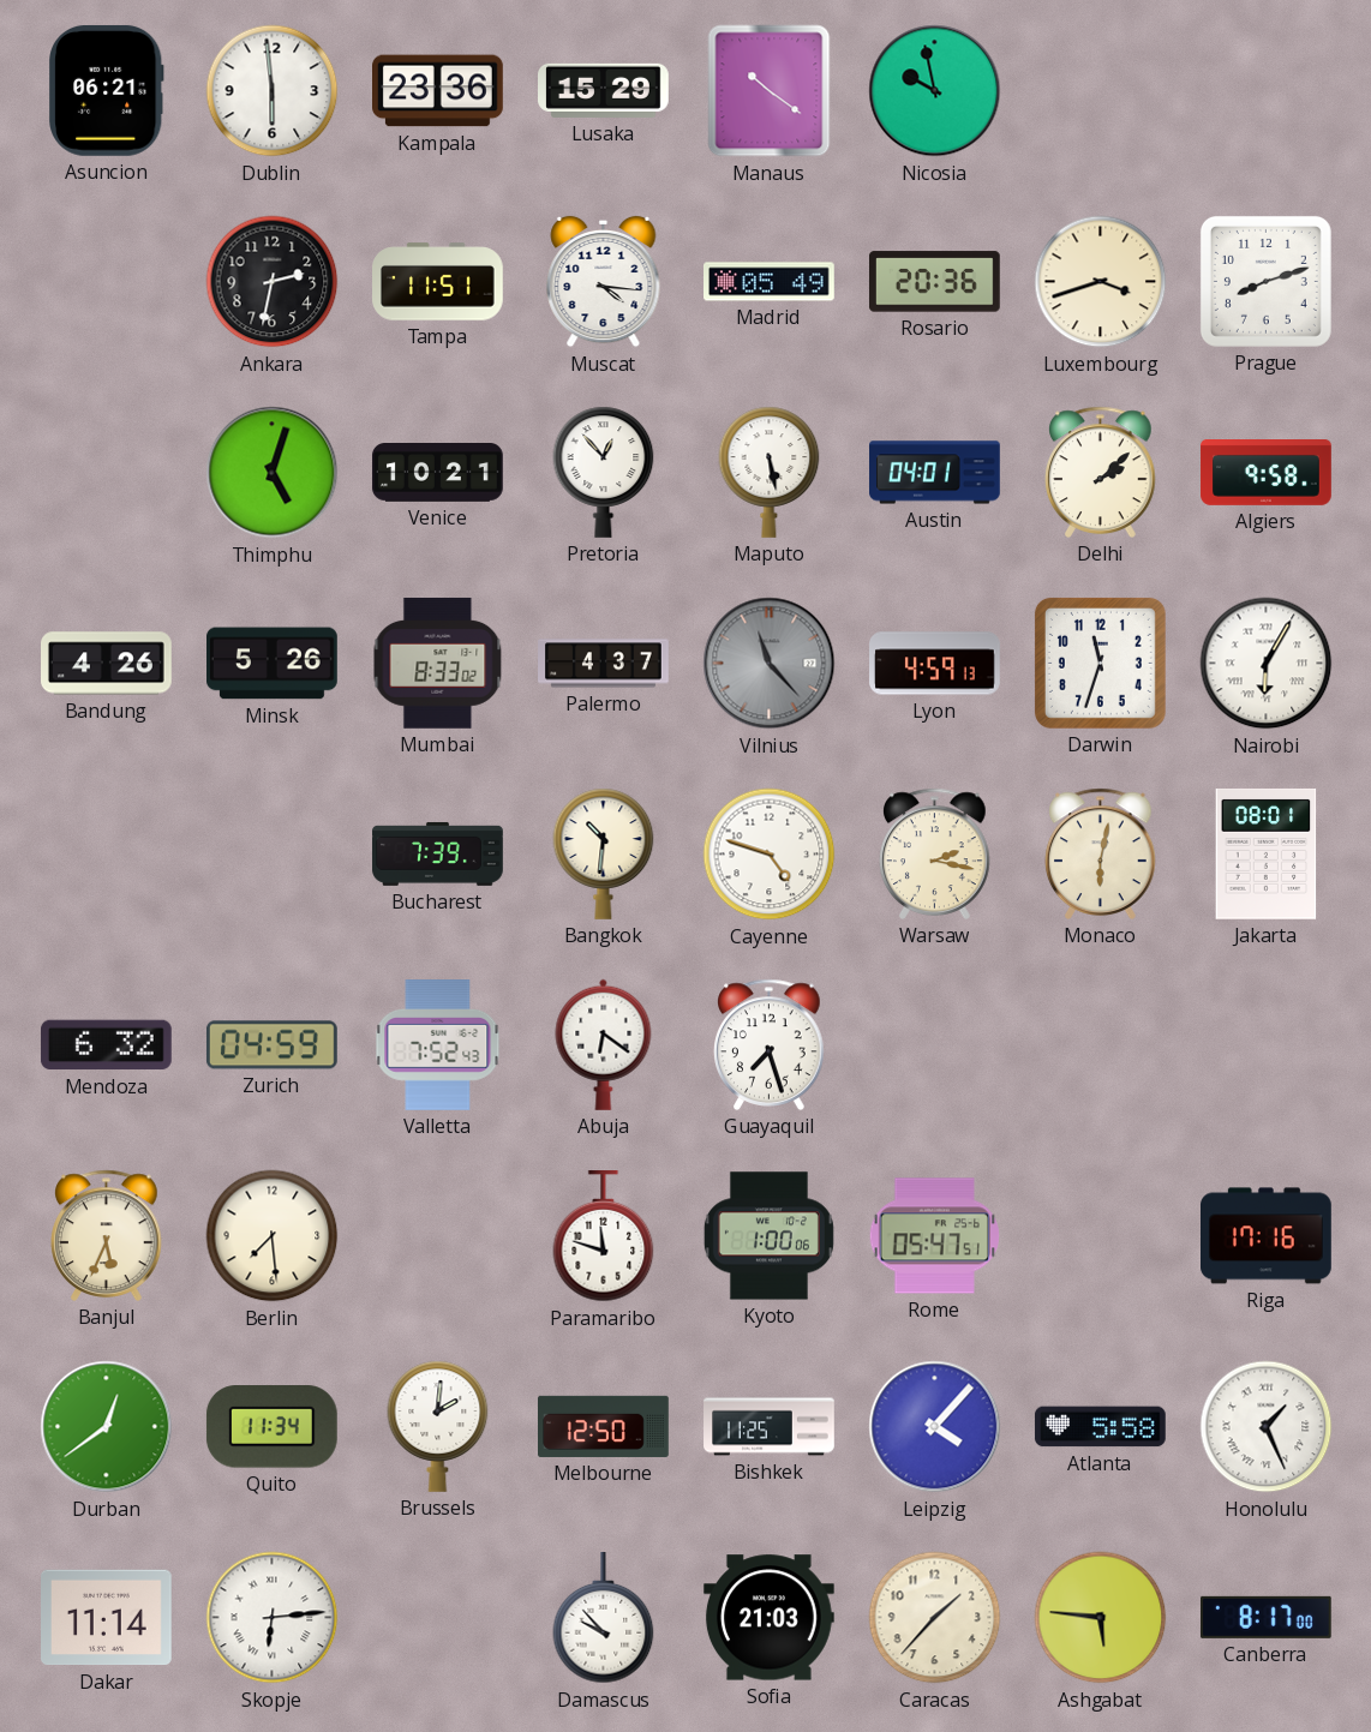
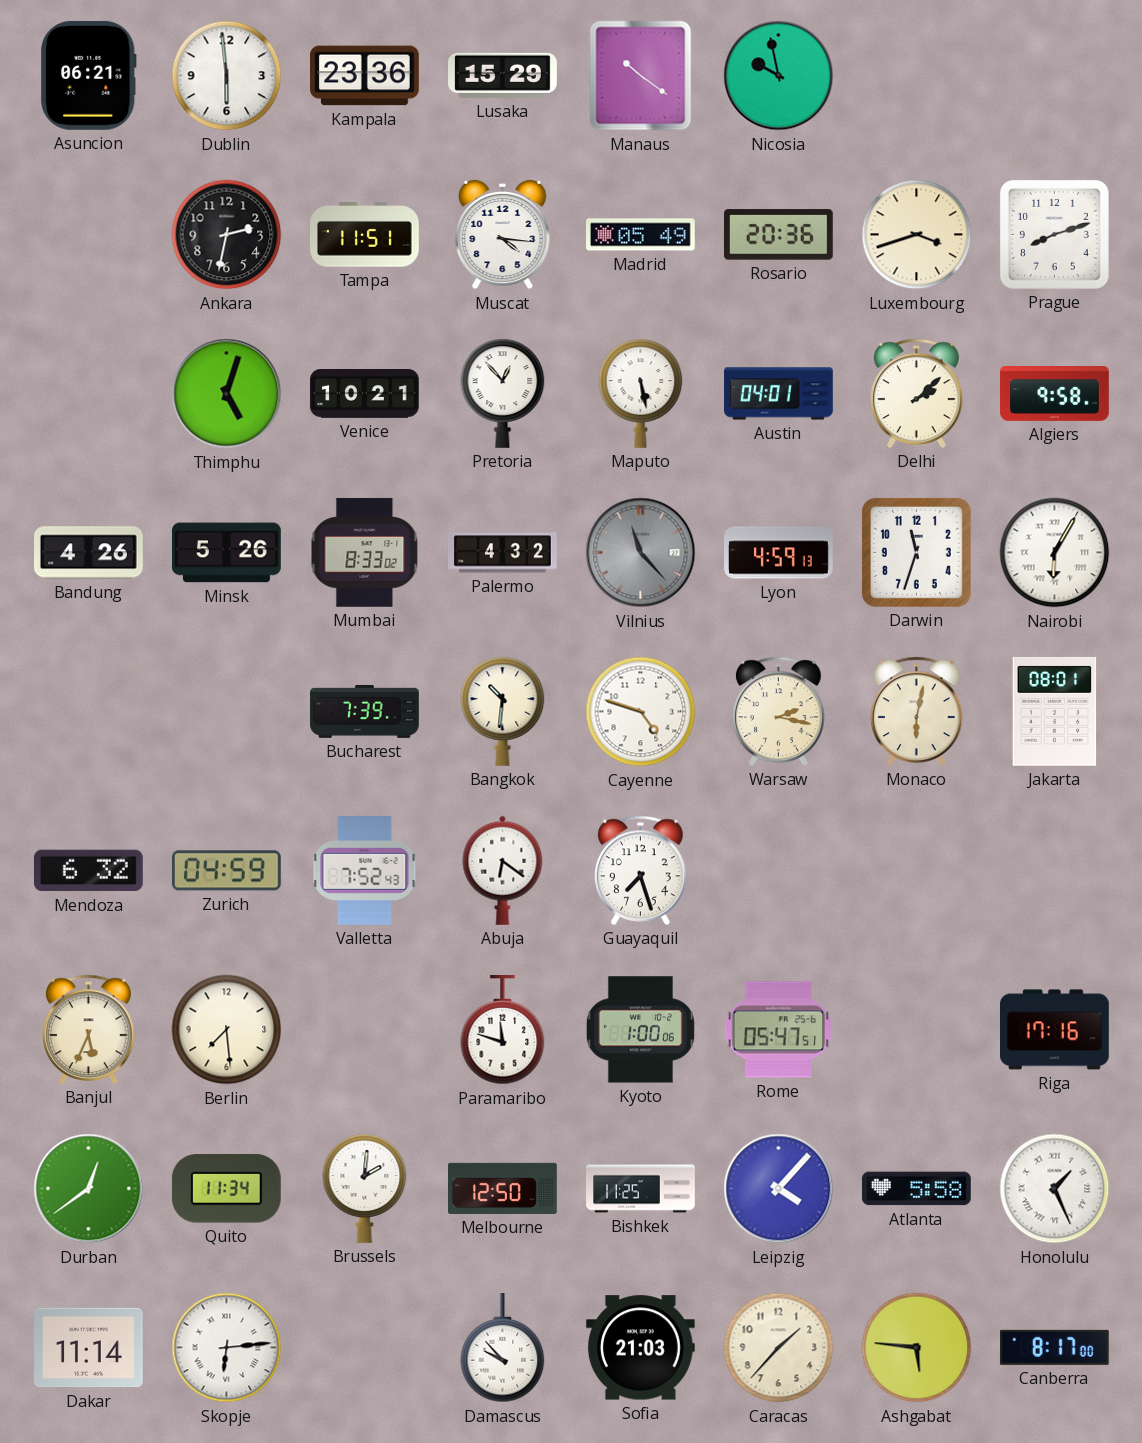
Palermo: 4:37 -> 4:32
